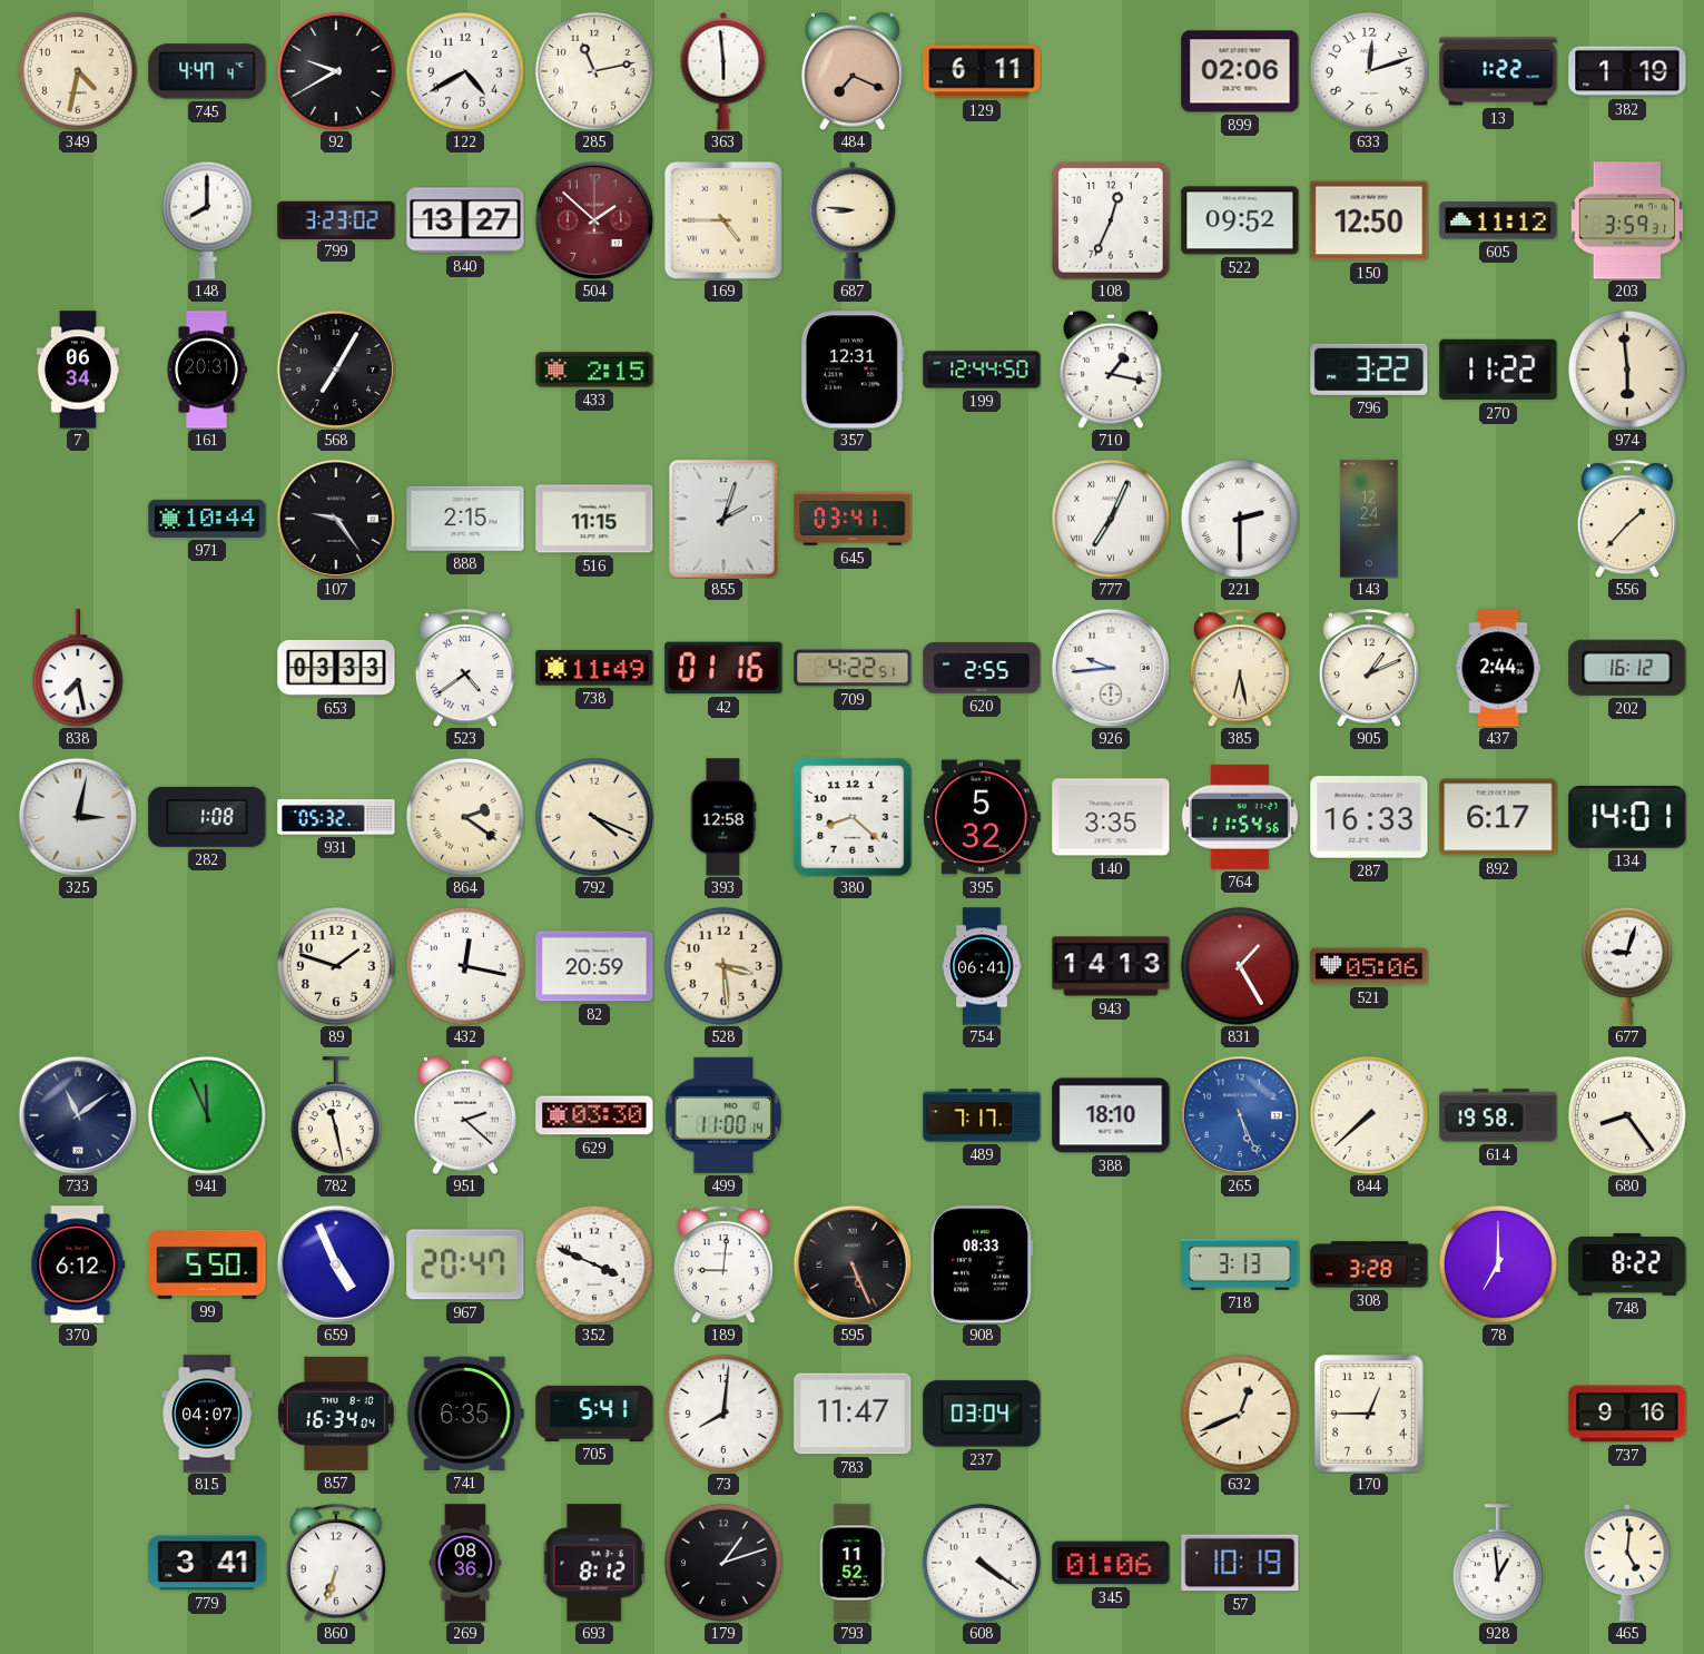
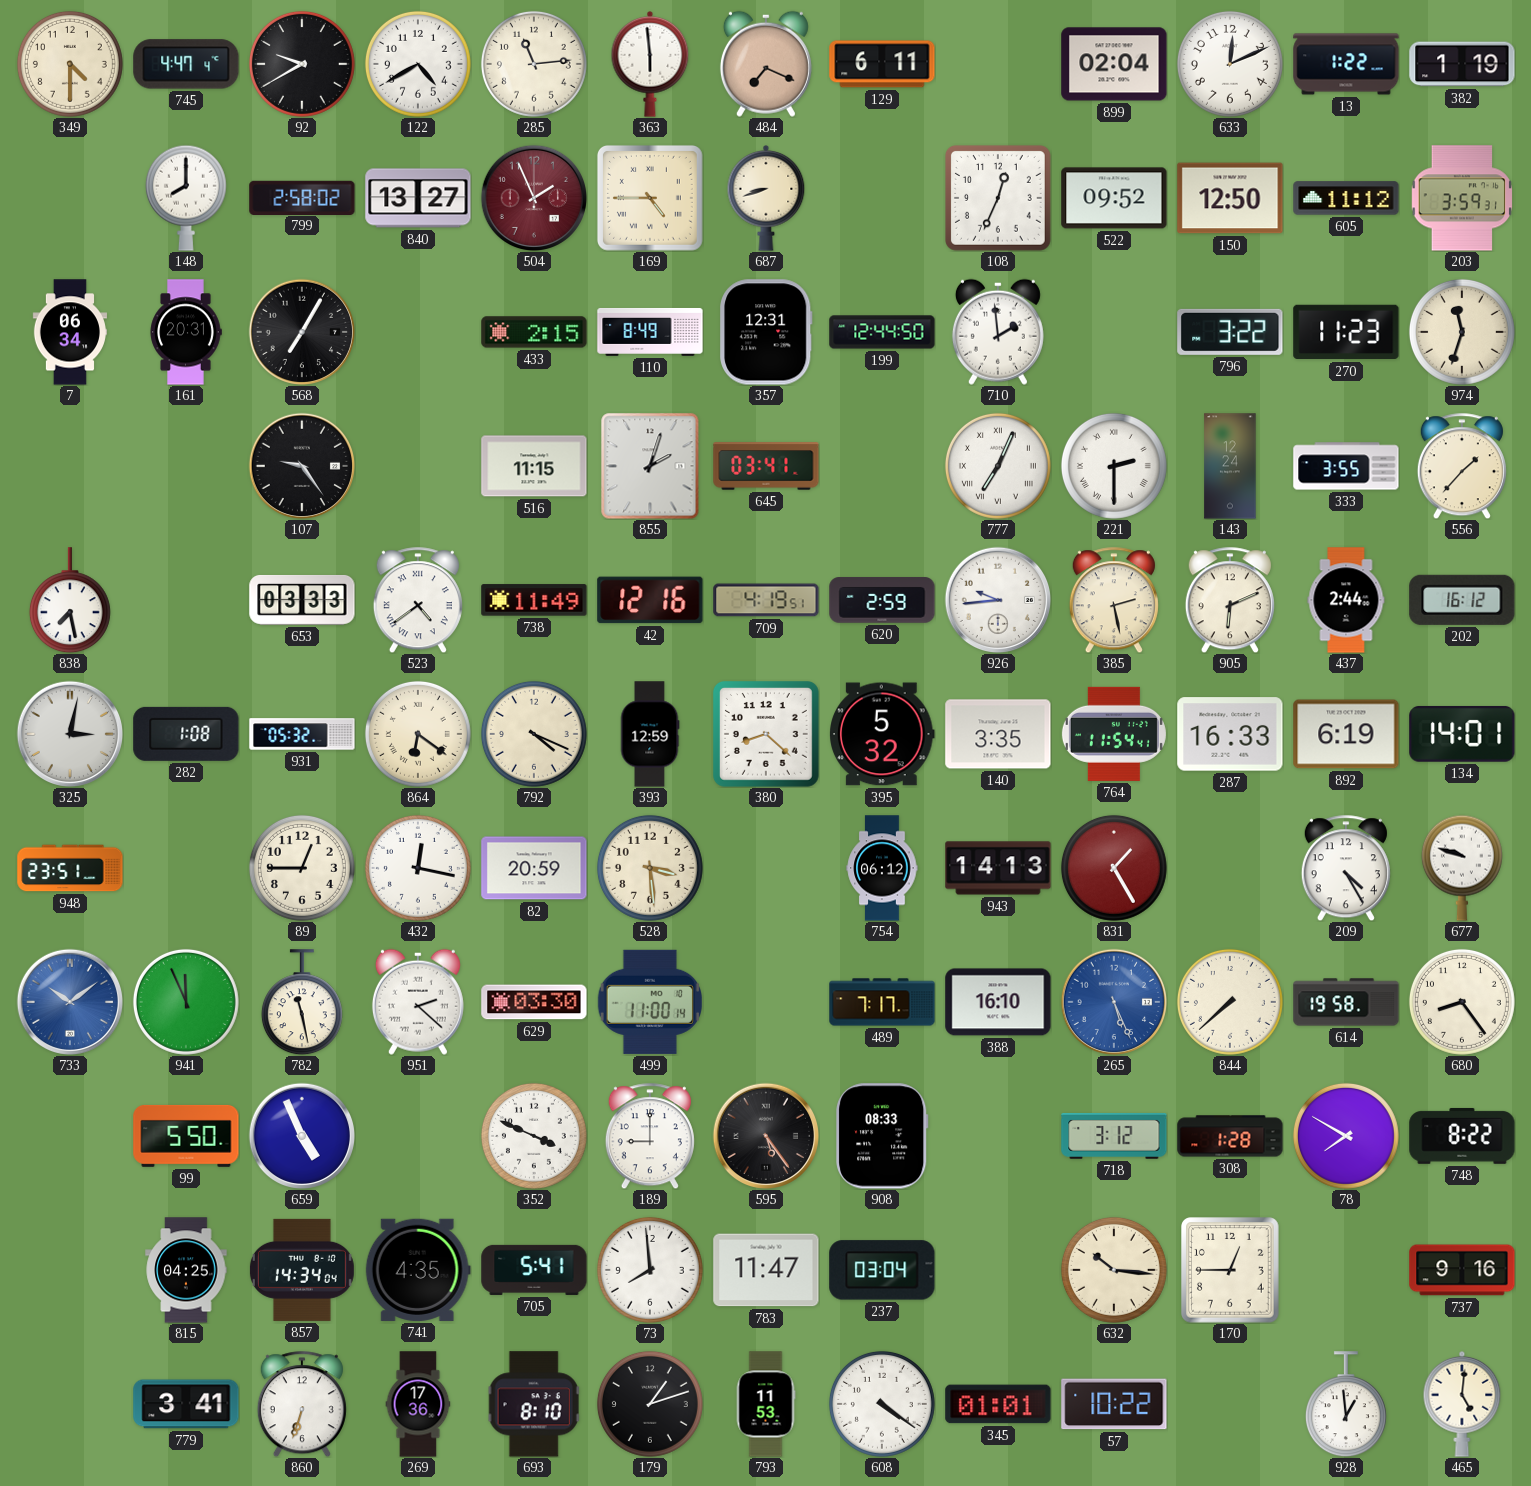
349: 4:32 -> 4:30
285: 11:13 -> 11:14
899: 02:06 -> 02:04
633: 12:12 -> 12:11
799: 3:23 -> 2:58
504: 1:52 -> 1:56
687: 8:46 -> 8:42
110: none -> 8:49
710: 1:17 -> 1:59
270: 11:22 -> 11:23
974: 5:59 -> 11:33
971: 10:44 -> none
888: 2:15 -> none
333: none -> 3:55
42: 01:16 -> 12:16
709: 4:22 -> 4:19
620: 2:55 -> 2:59
385: 6:28 -> 2:28
905: 1:11 -> 6:11
864: 2:21 -> 6:21
393: 12:58 -> 12:59
764: 11:54:56 -> 11:54:41
892: 6:17 -> 6:19
948: none -> 23:51
89: 1:48 -> 12:45
754: 06:41 -> 06:12
521: 05:06 -> none
209: none -> 4:25
677: 9:03 -> 9:48
733: 11:09 -> 10:09
733 dial: navy -> blue
388: 18:10 -> 16:10
370: 6:12 -> none
967: 20:47 -> none
189: 9:01 -> 9:00
595: 5:26 -> 5:24
718: 3:13 -> 3:12
308: 3:28 -> 1:28
78: 7:00 -> 7:50
815: 04:07 -> 04:25
857: 16:34 -> 14:34
741: 6:35 -> 4:35
73: 8:01 -> 7:59
632: 12:41 -> 10:16
269: 08:36 -> 17:36
693: 8:12 -> 8:10
793: 11:52 -> 11:53
345: 01:06 -> 01:01
57: 10:19 -> 10:22
